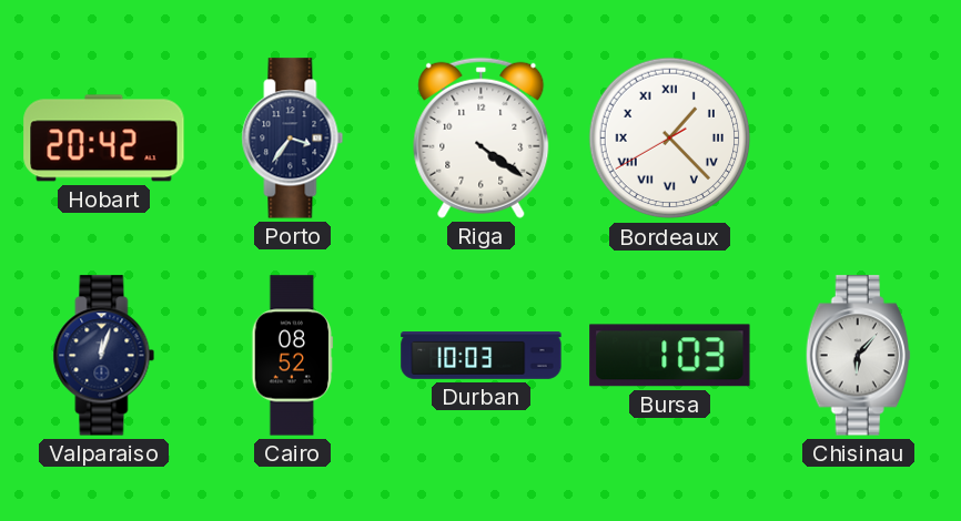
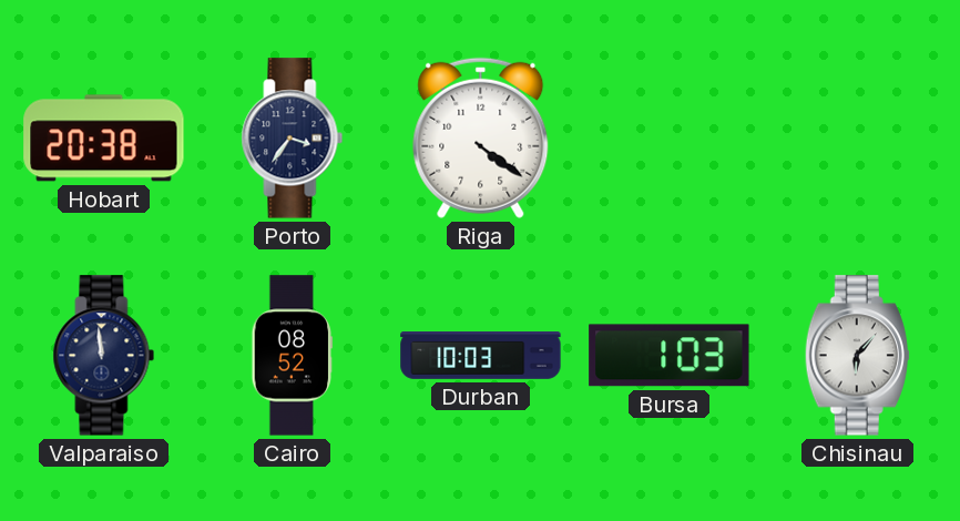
Hobart: 20:42 -> 20:38
Bordeaux: 1:22 -> none
Valparaiso: 12:03 -> 11:59
